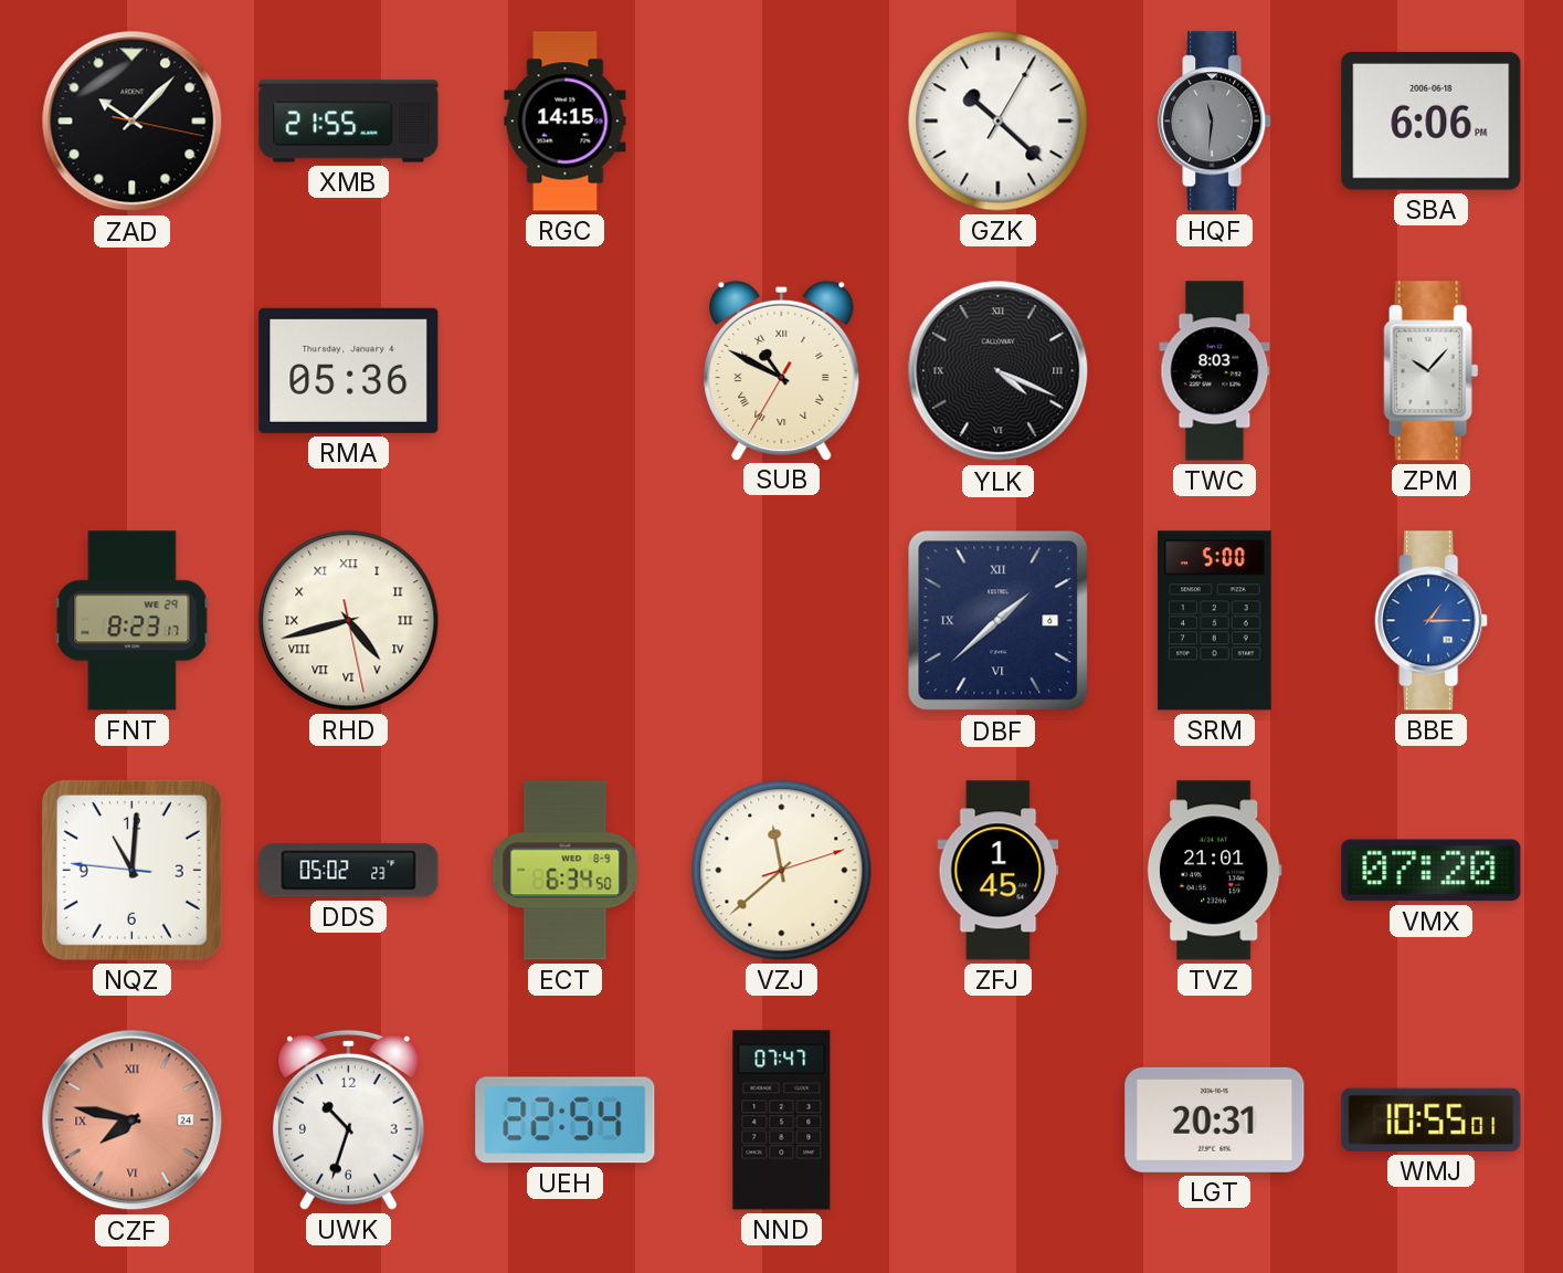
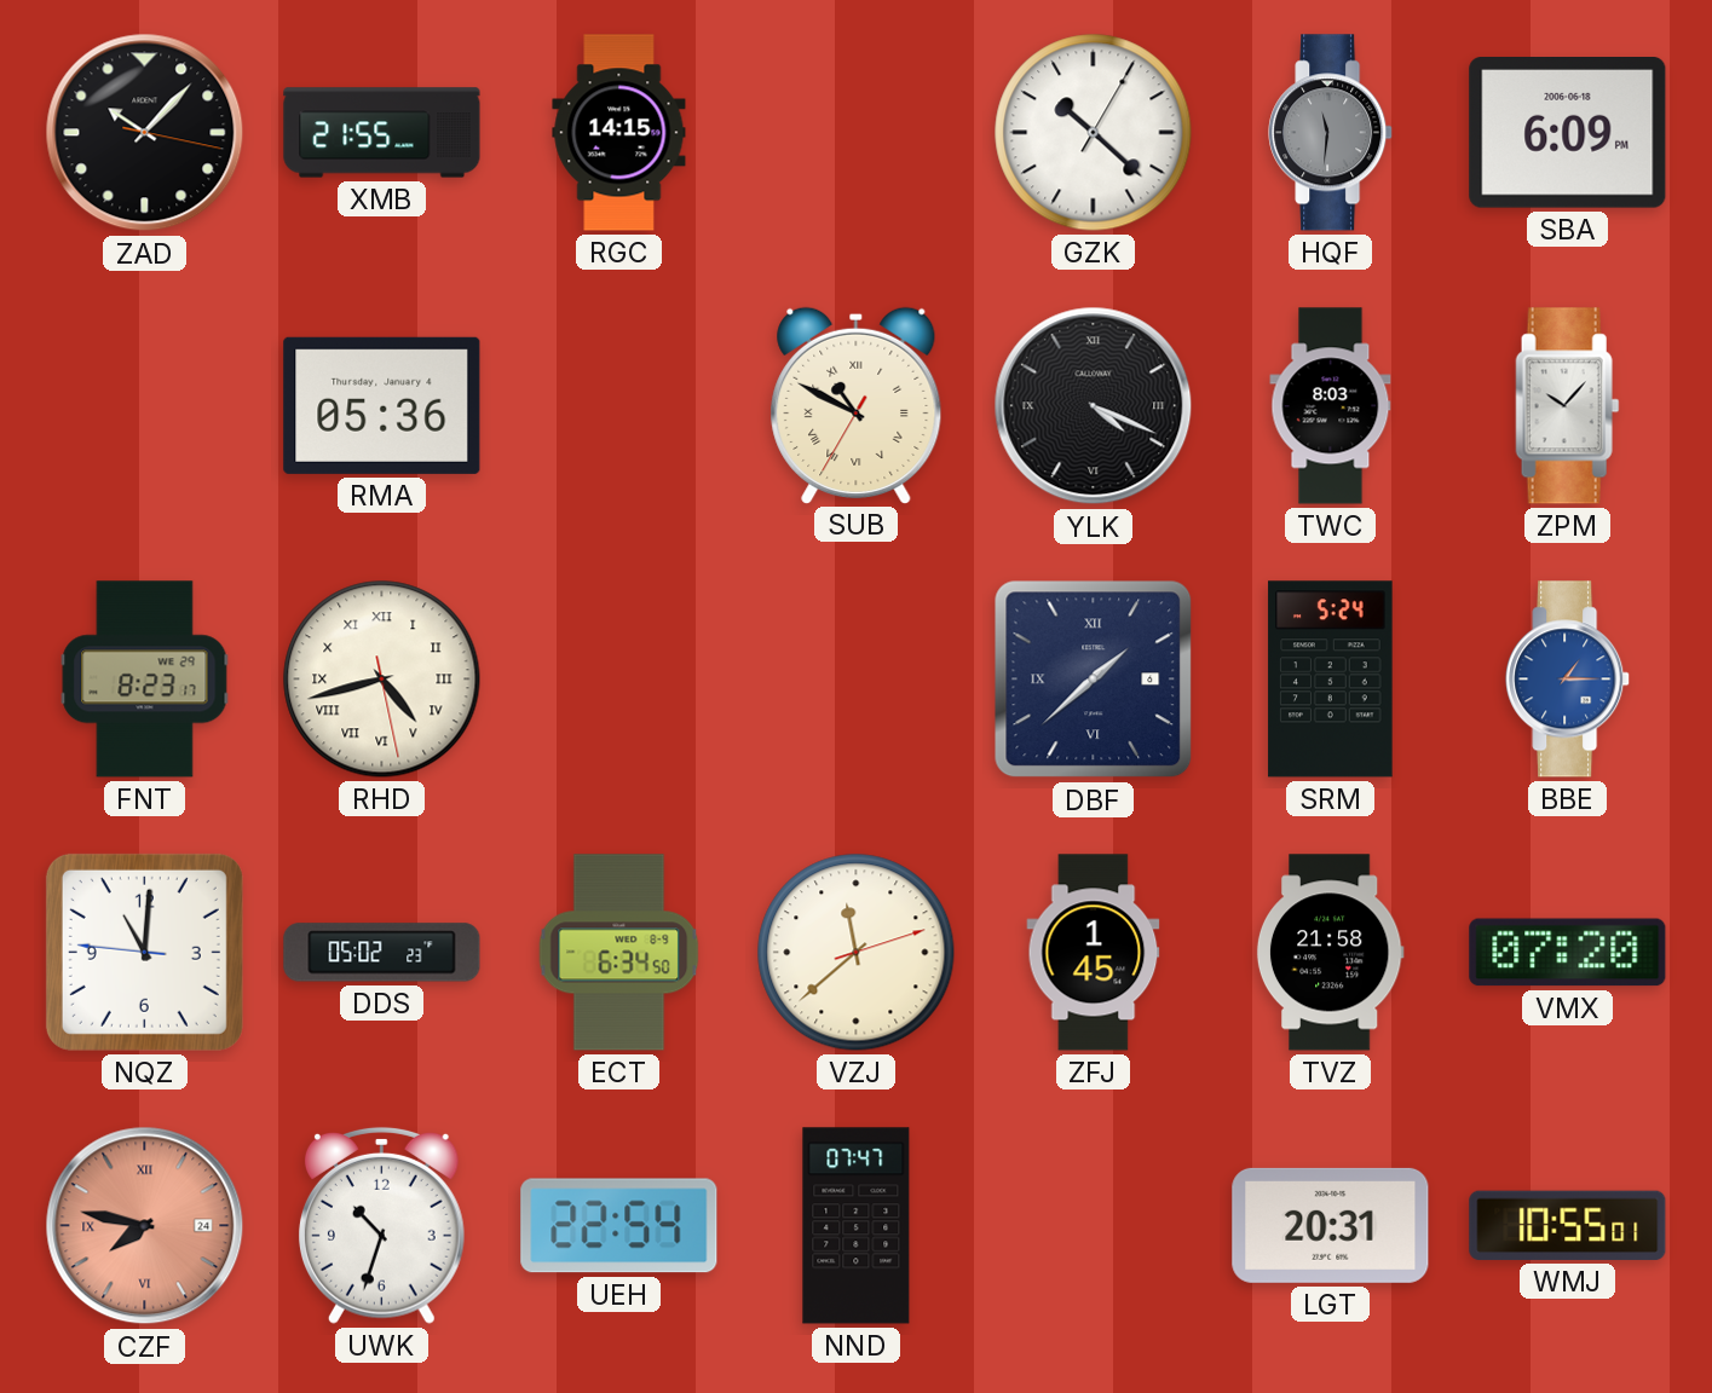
SBA: 6:06 -> 6:09
SRM: 5:00 -> 5:24
TVZ: 21:01 -> 21:58
